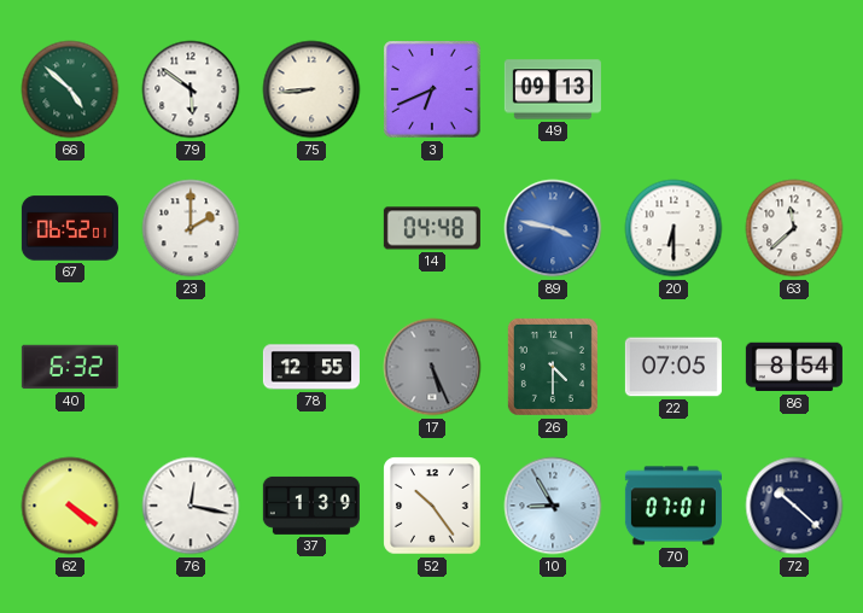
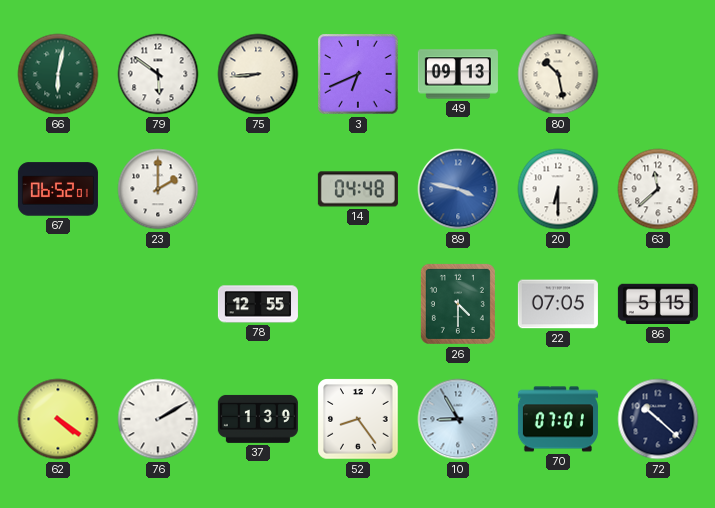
66: 4:52 -> 6:02
80: none -> 10:28
40: 6:32 -> none
17: 5:26 -> none
86: 8:54 -> 5:15
76: 12:17 -> 2:10
52: 10:24 -> 8:24
